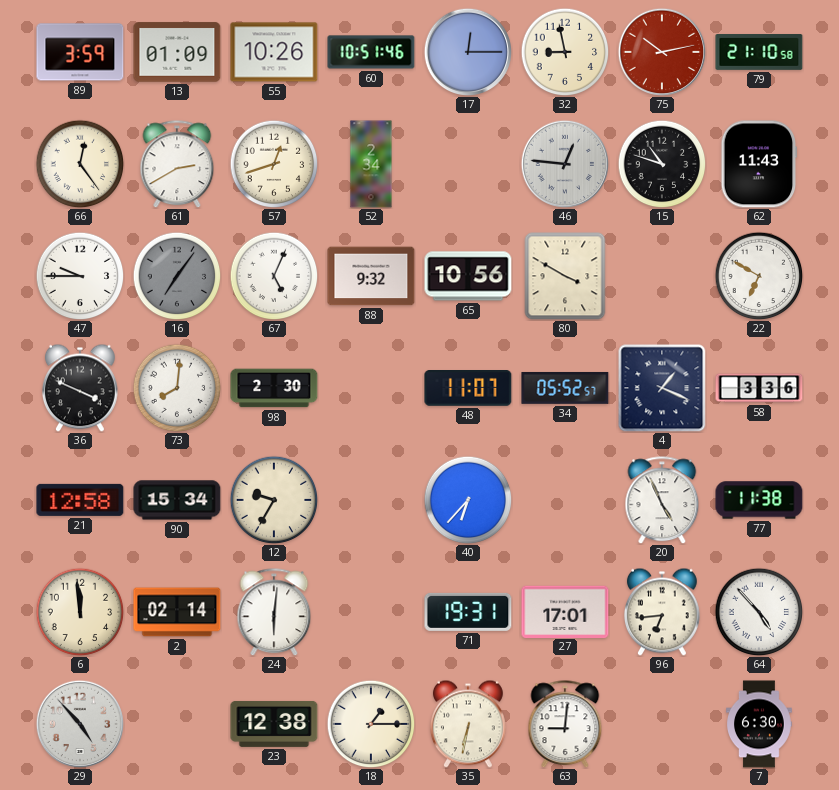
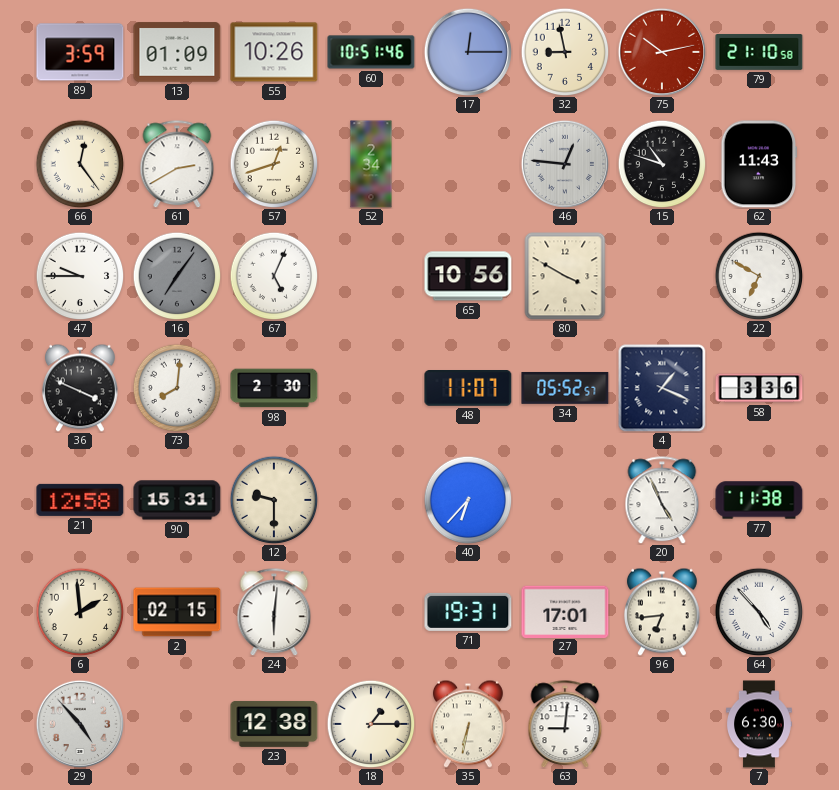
88: 9:32 -> none
90: 15:34 -> 15:31
12: 9:35 -> 9:30
6: 11:59 -> 1:59
2: 02:14 -> 02:15
